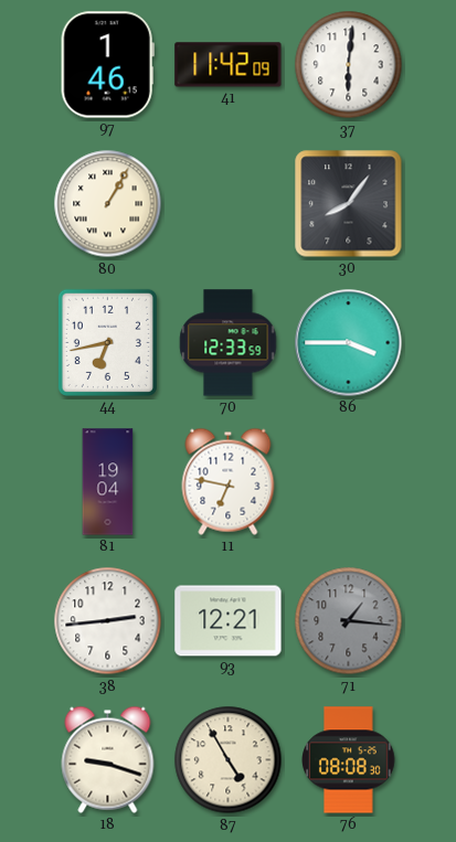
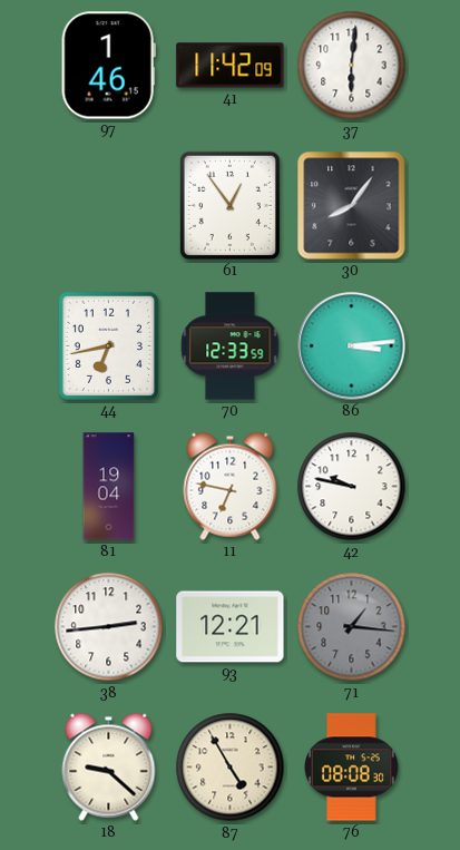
80: 1:05 -> none
61: none -> 12:54
86: 3:45 -> 3:14
42: none -> 9:47
18: 9:18 -> 9:22
